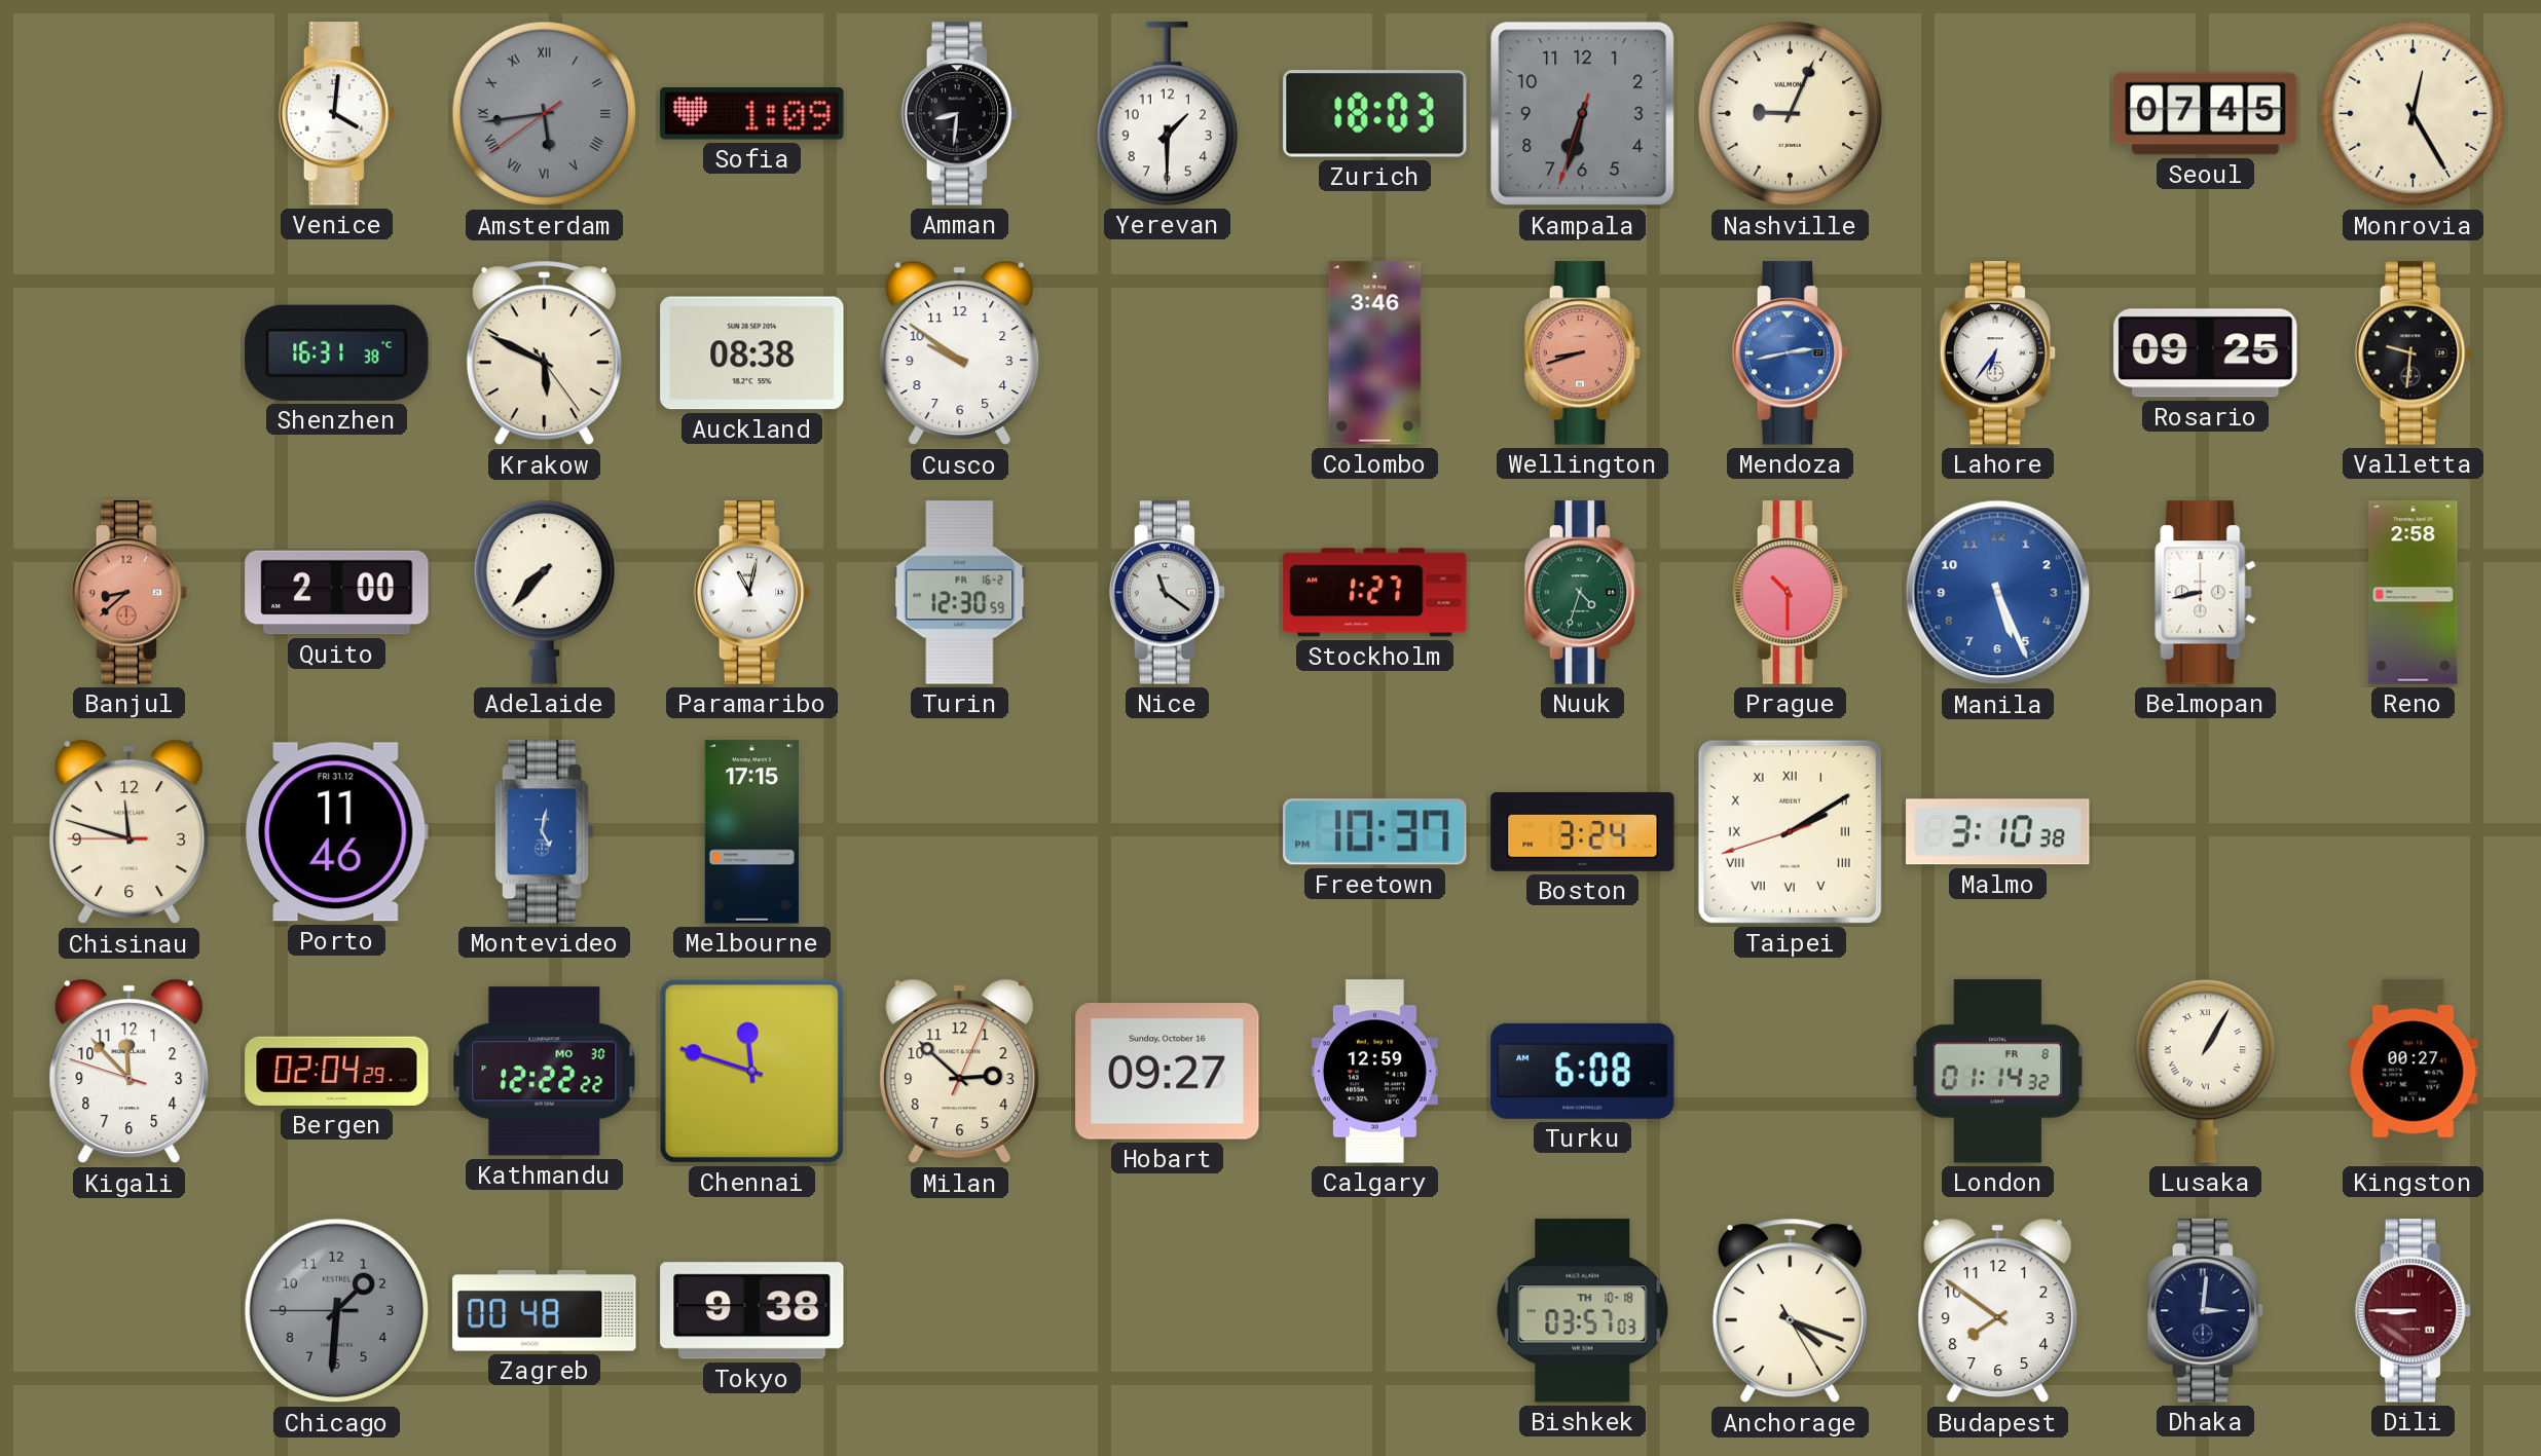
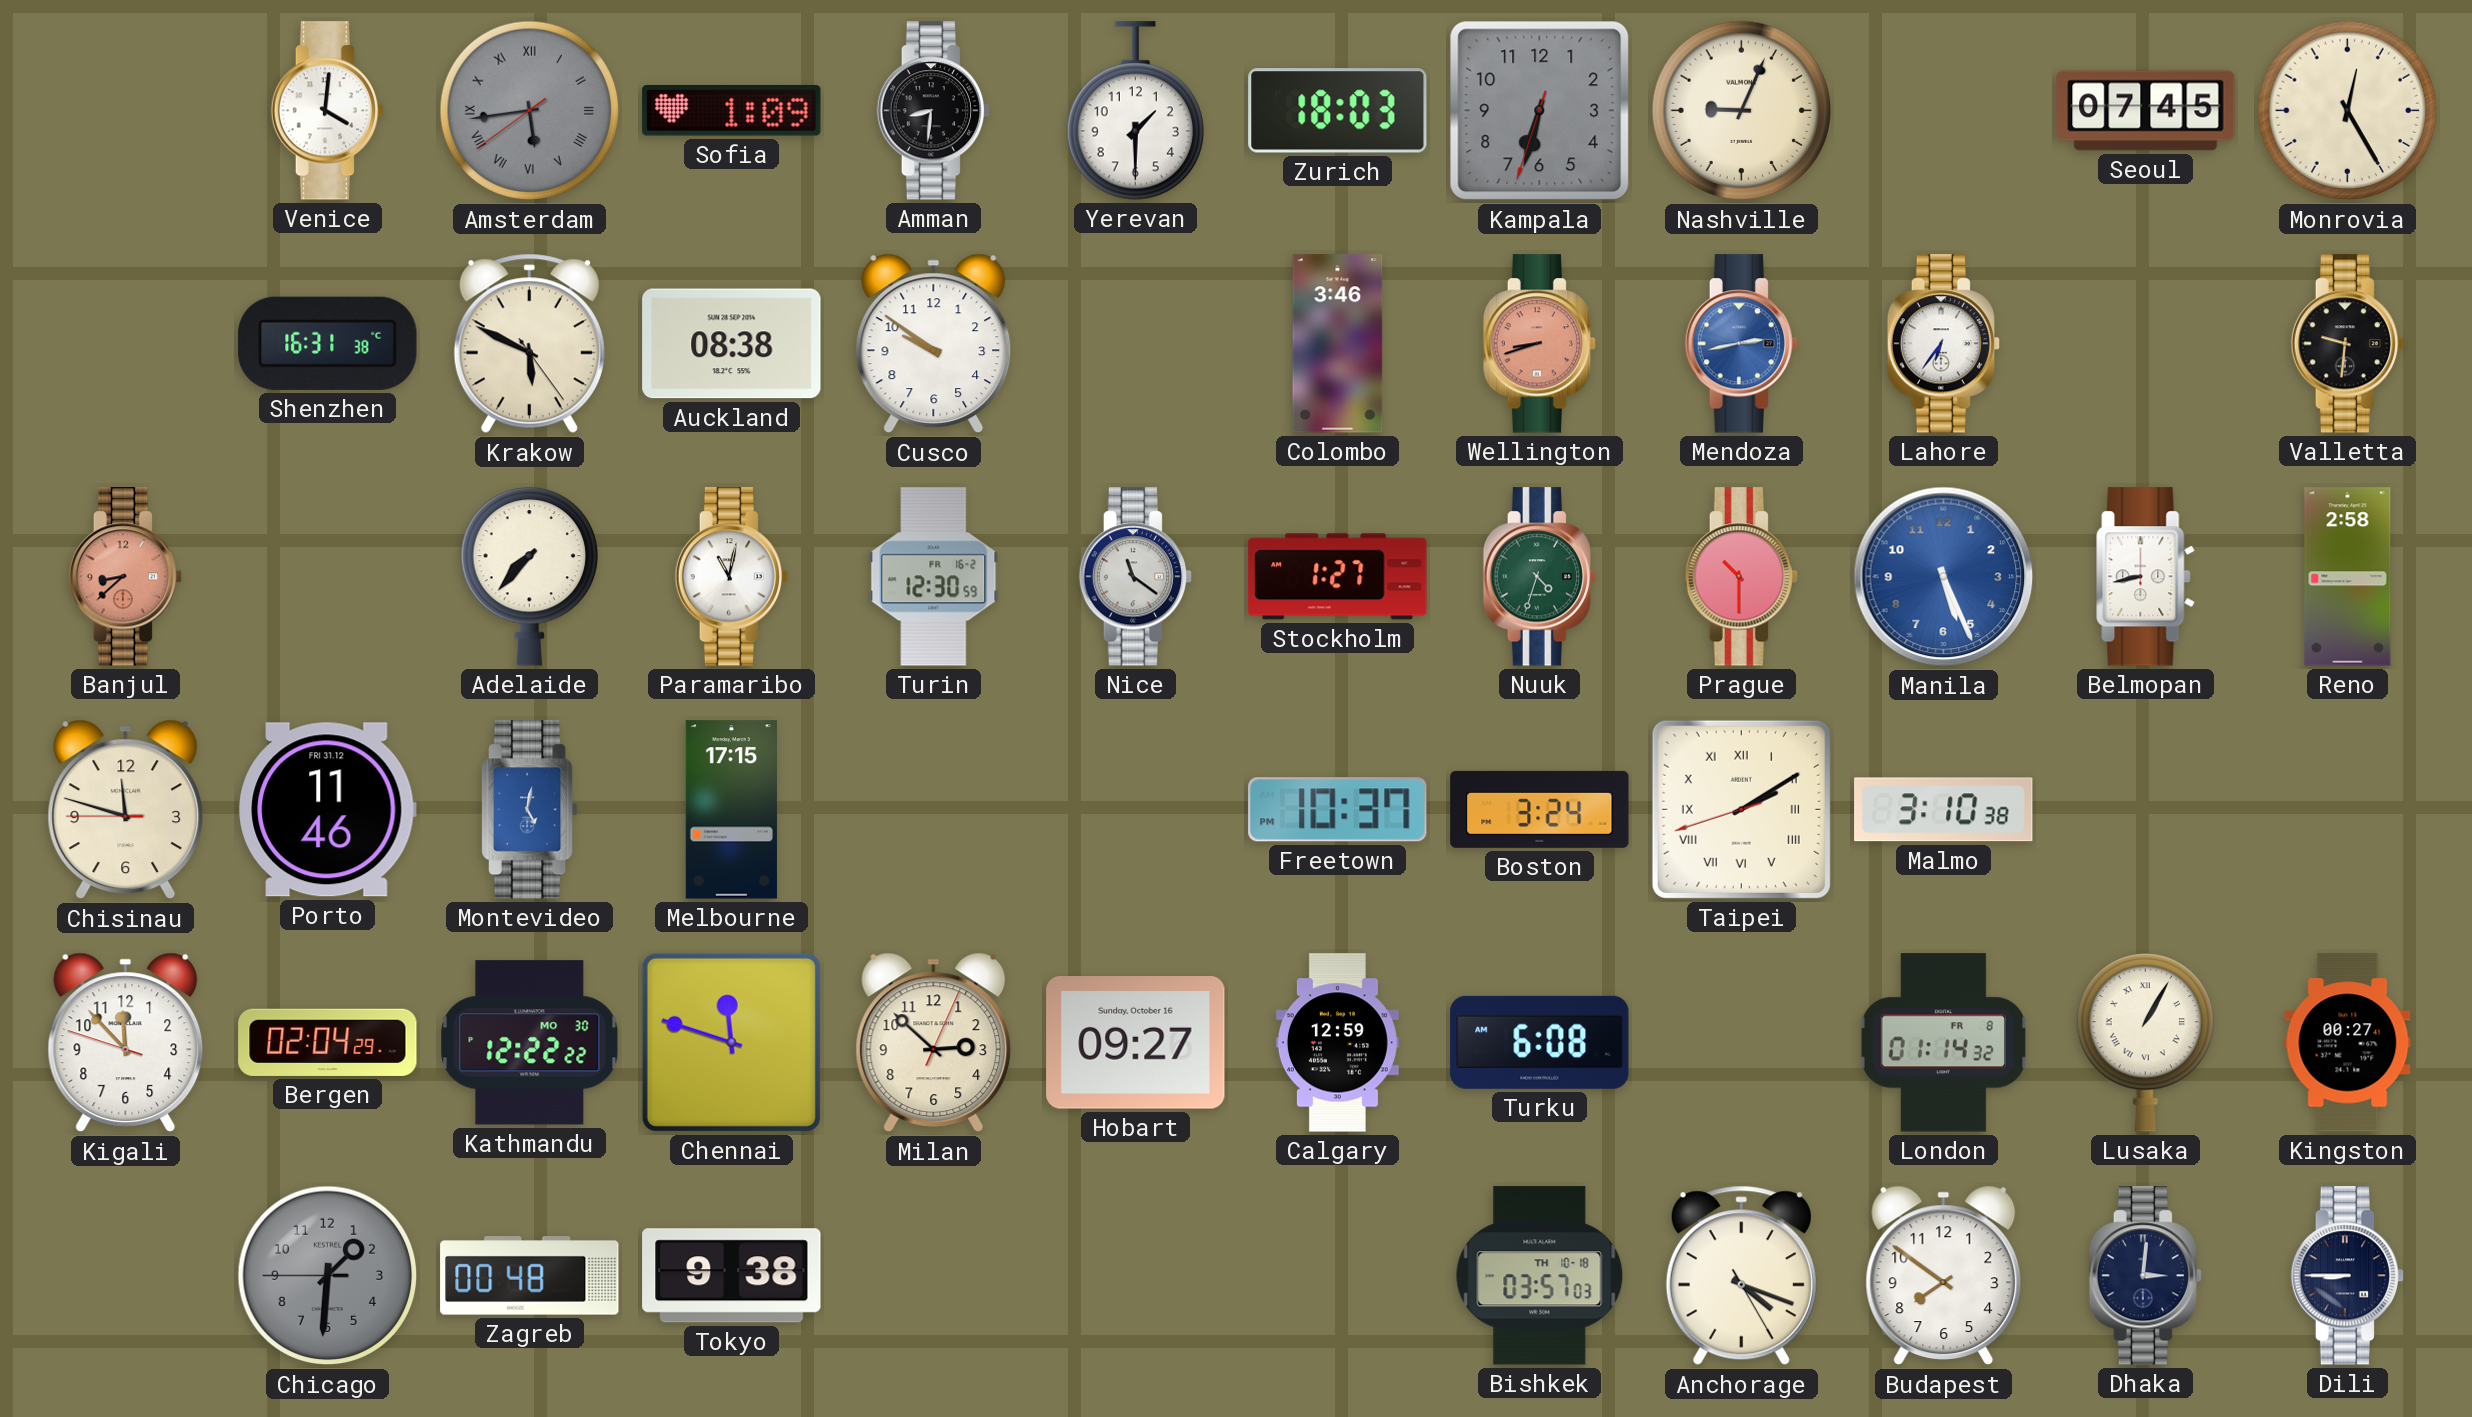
Rosario: 09:25 -> none
Quito: 2:00 -> none
Dili dial: burgundy -> navy
